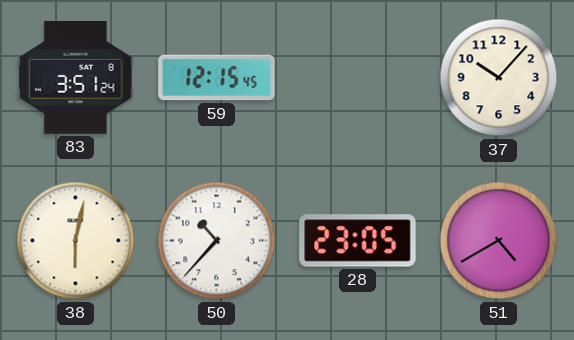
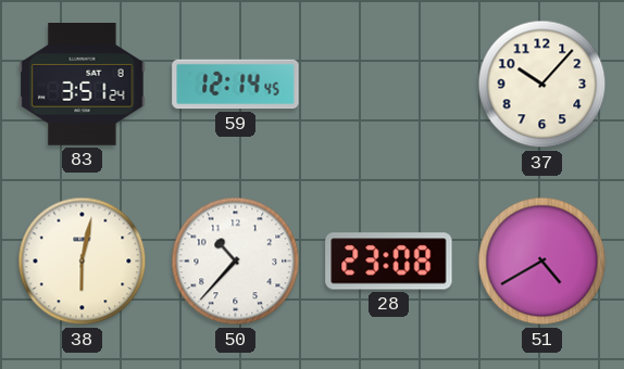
59: 12:15 -> 12:14
28: 23:05 -> 23:08
